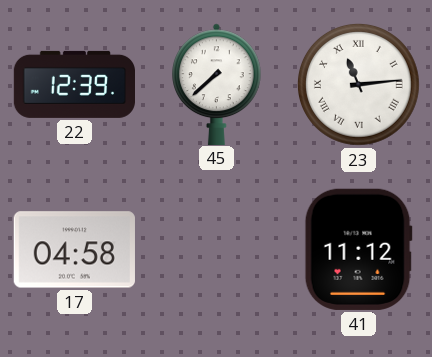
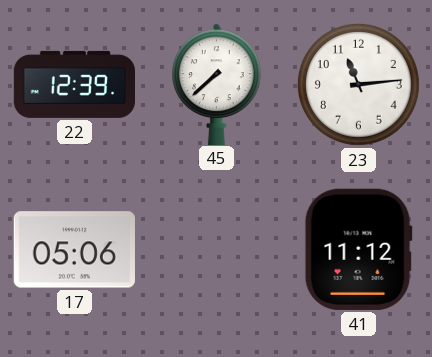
23 numerals: Roman -> Arabic
17: 04:58 -> 05:06
